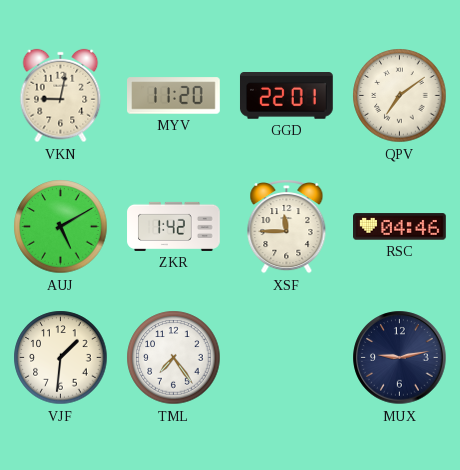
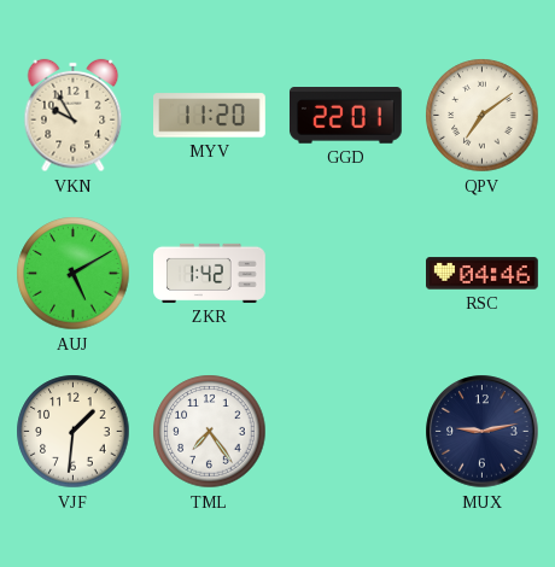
VKN: 9:02 -> 9:55
XSF: 11:45 -> none
